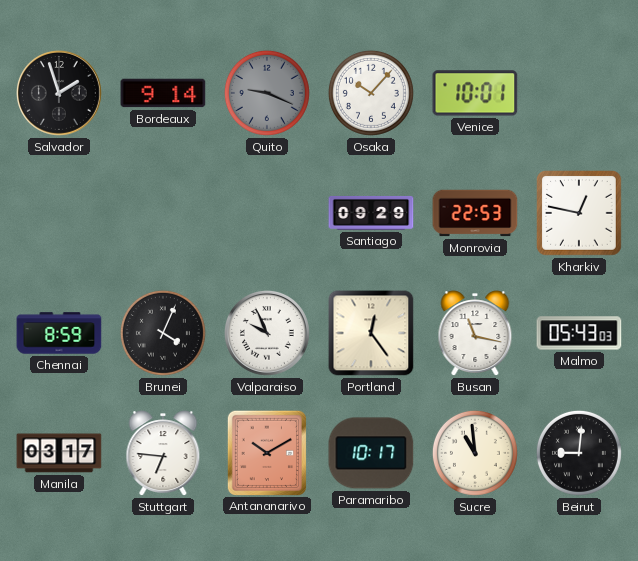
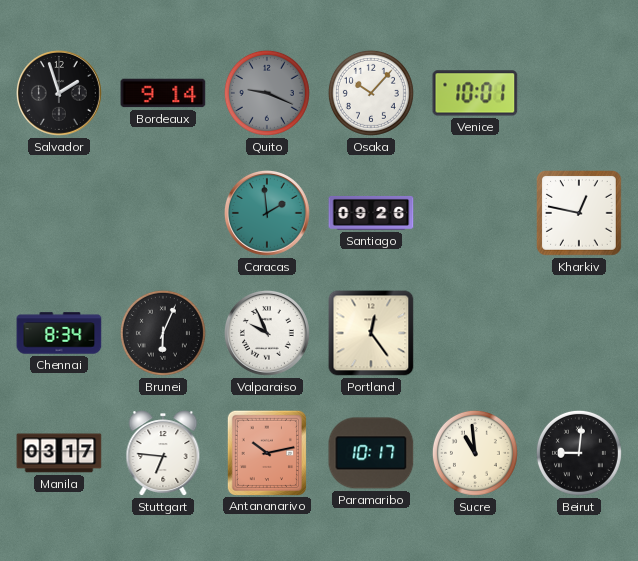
Caracas: none -> 1:59
Santiago: 09:29 -> 09:26
Monrovia: 22:53 -> none
Chennai: 8:59 -> 8:34
Brunei: 4:04 -> 6:04
Busan: 11:17 -> none
Malmo: 05:43 -> none
Antananarivo: 10:10 -> 10:13
